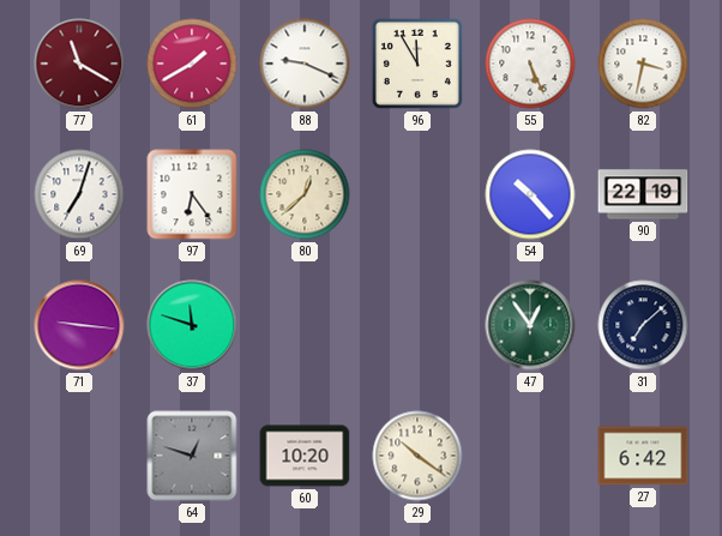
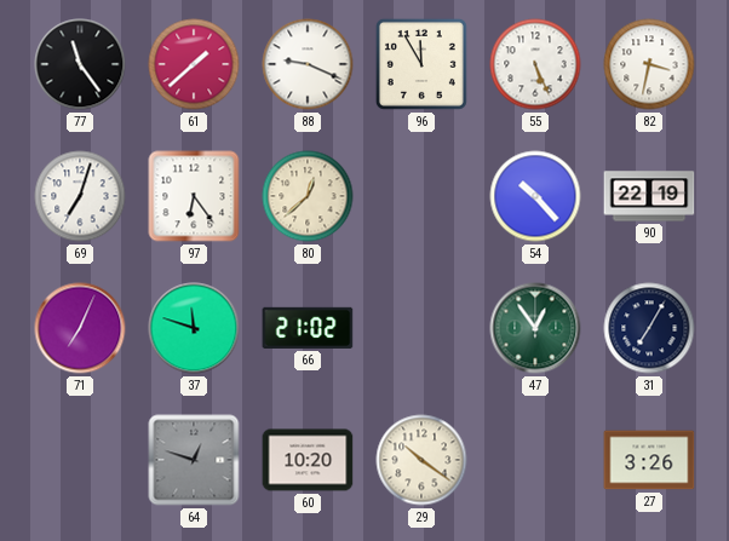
77: 11:20 -> 11:24
77 dial: burgundy -> black
61: 1:40 -> 1:38
71: 9:16 -> 7:04
66: none -> 21:02
31: 7:08 -> 7:05
27: 6:42 -> 3:26
